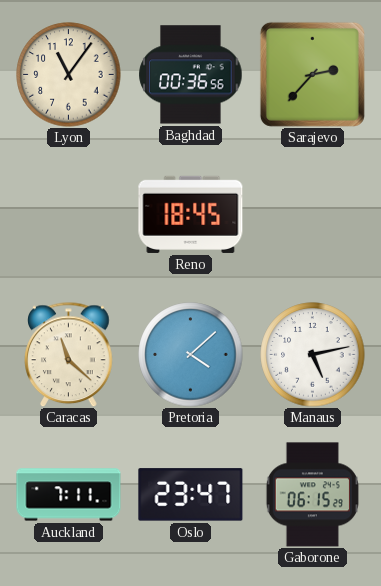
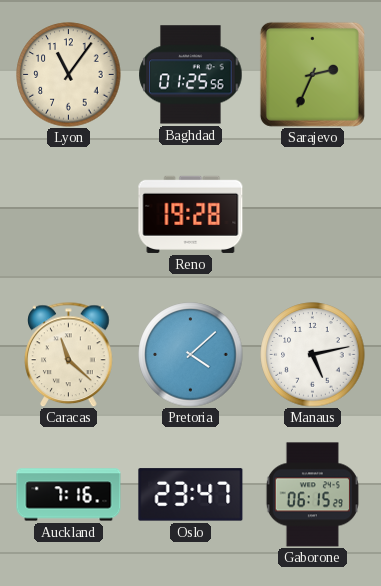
Baghdad: 00:36 -> 01:25
Sarajevo: 2:37 -> 2:34
Reno: 18:45 -> 19:28
Auckland: 7:11 -> 7:16
